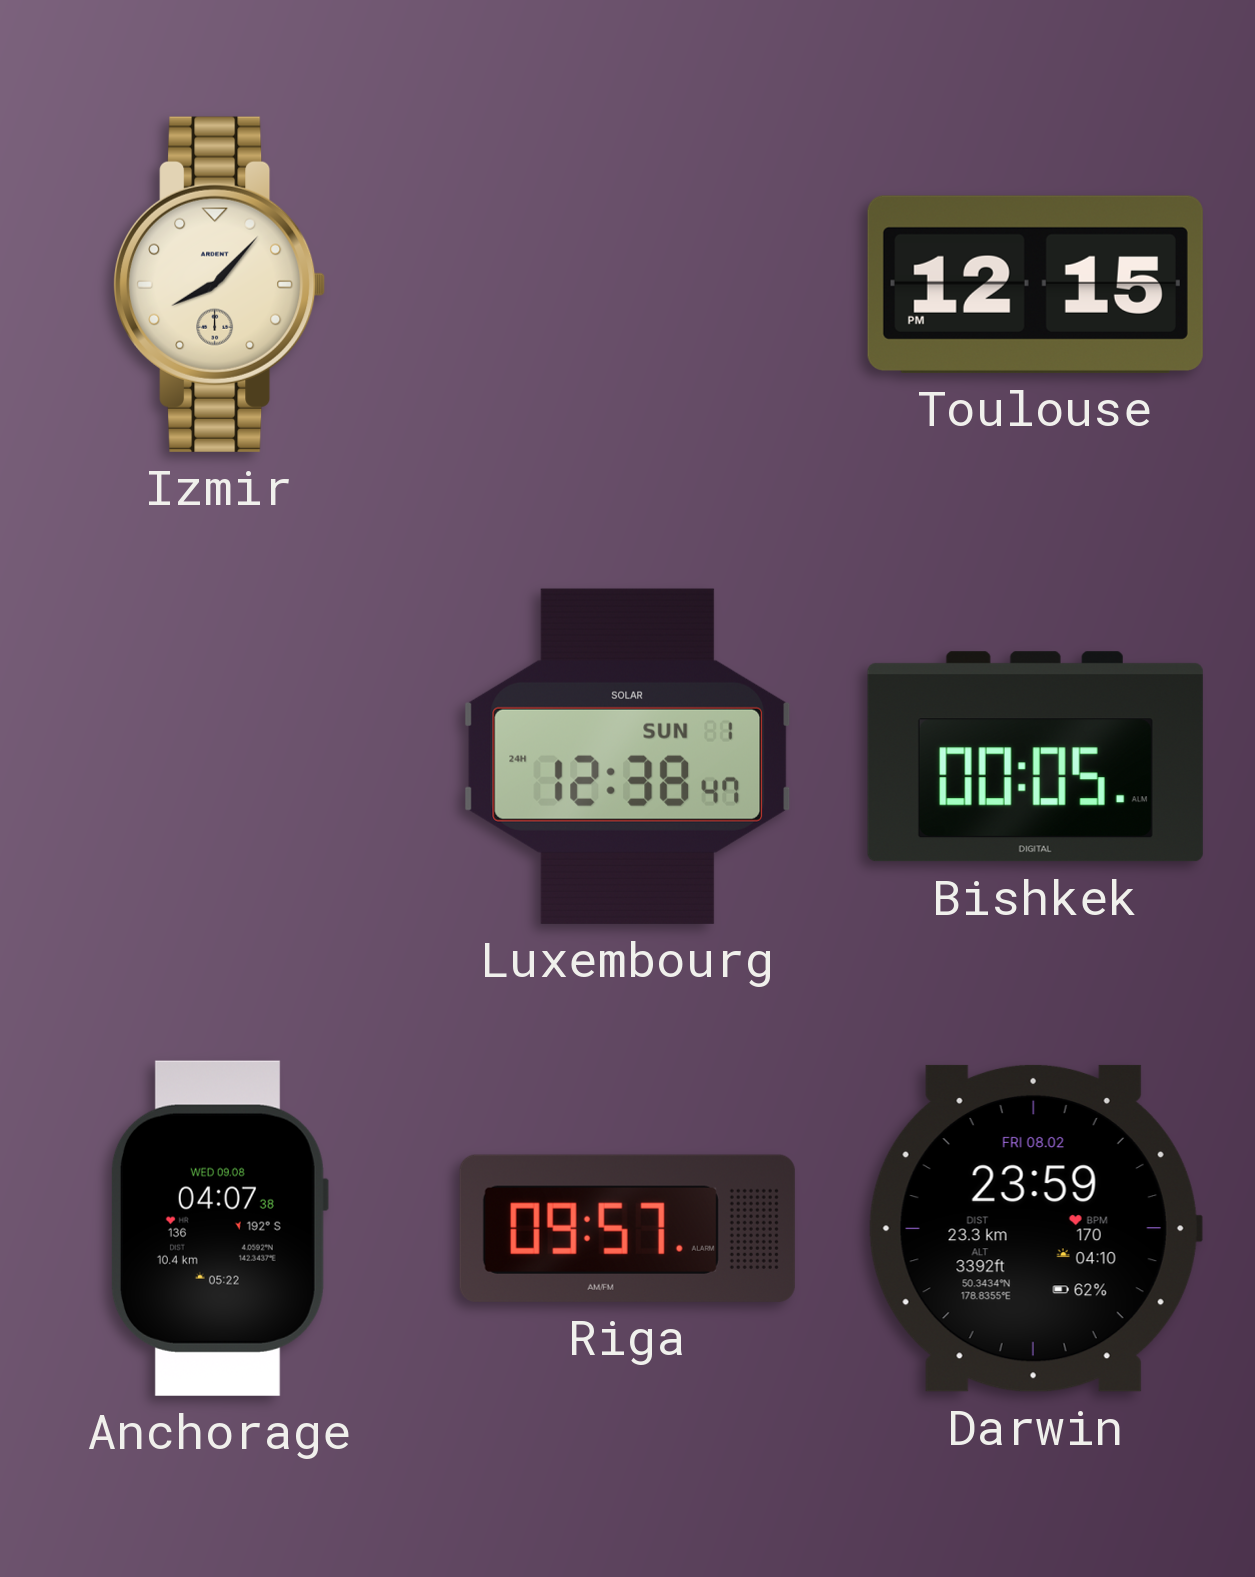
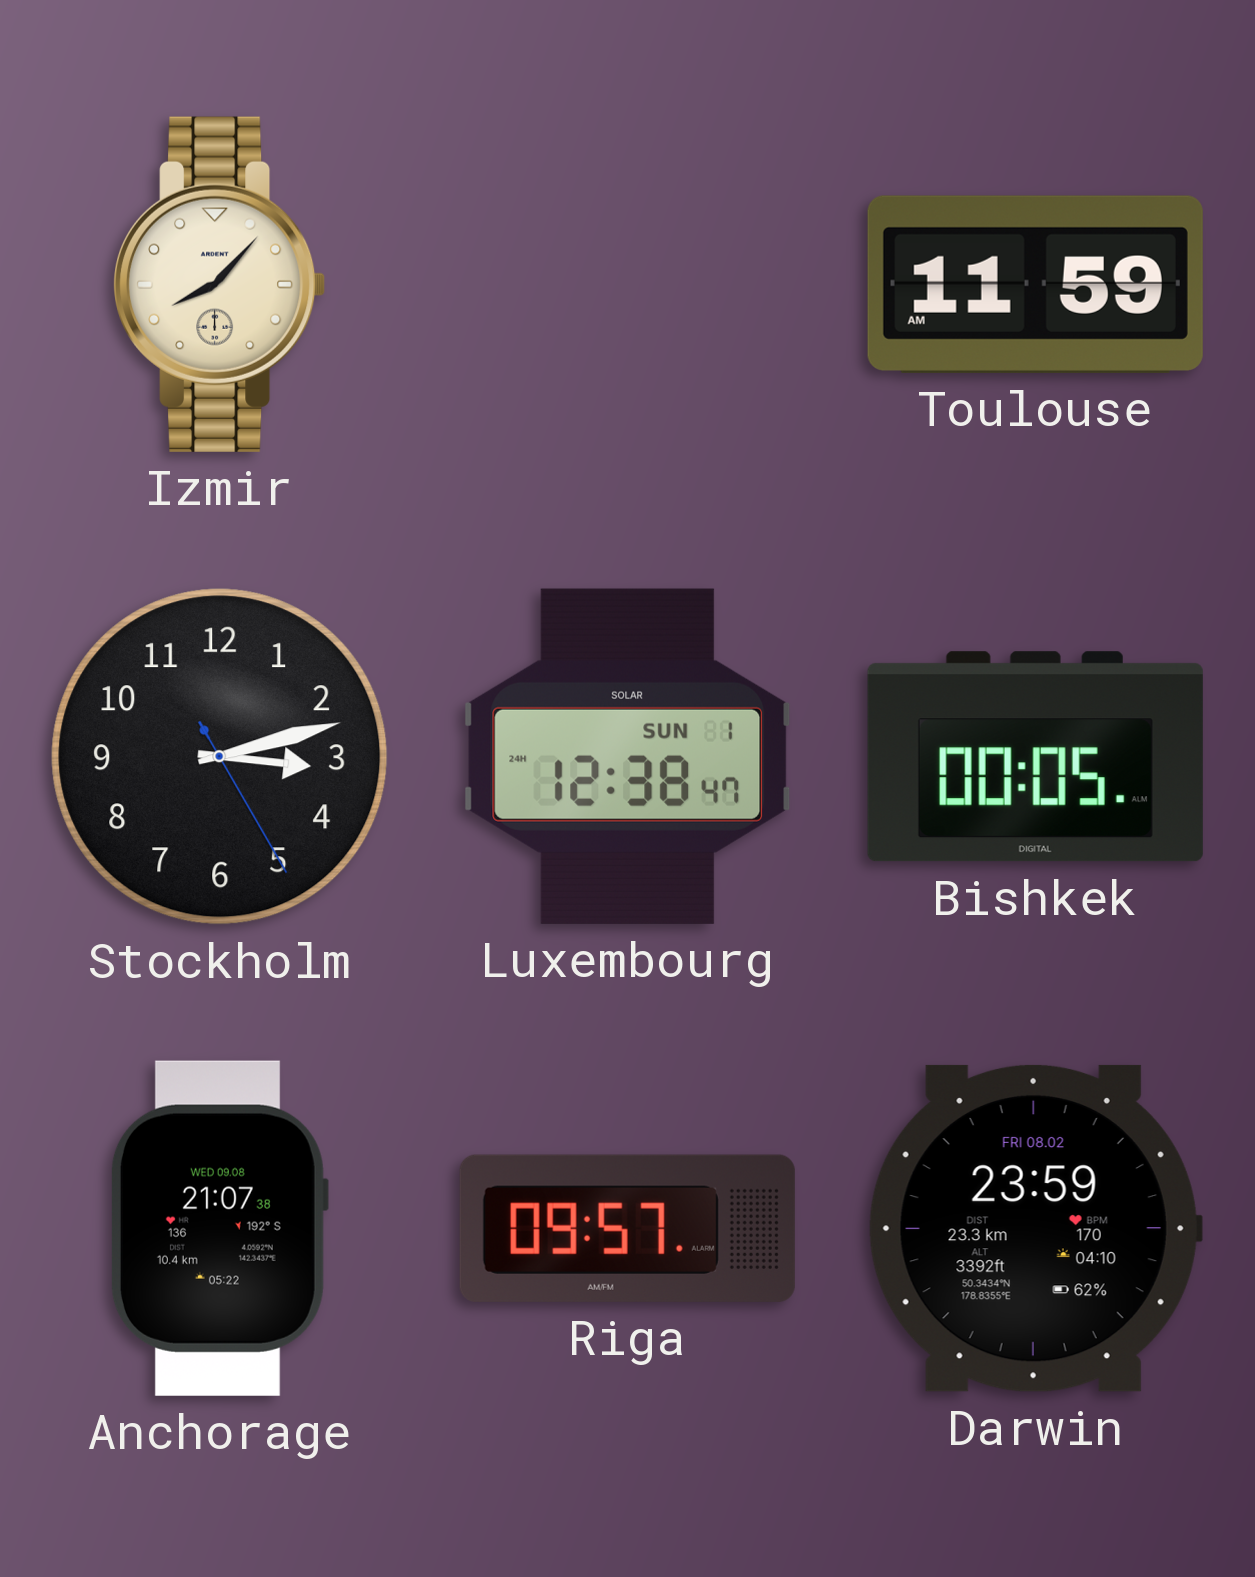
Toulouse: 12:15 -> 11:59
Stockholm: none -> 3:12
Anchorage: 04:07 -> 21:07
